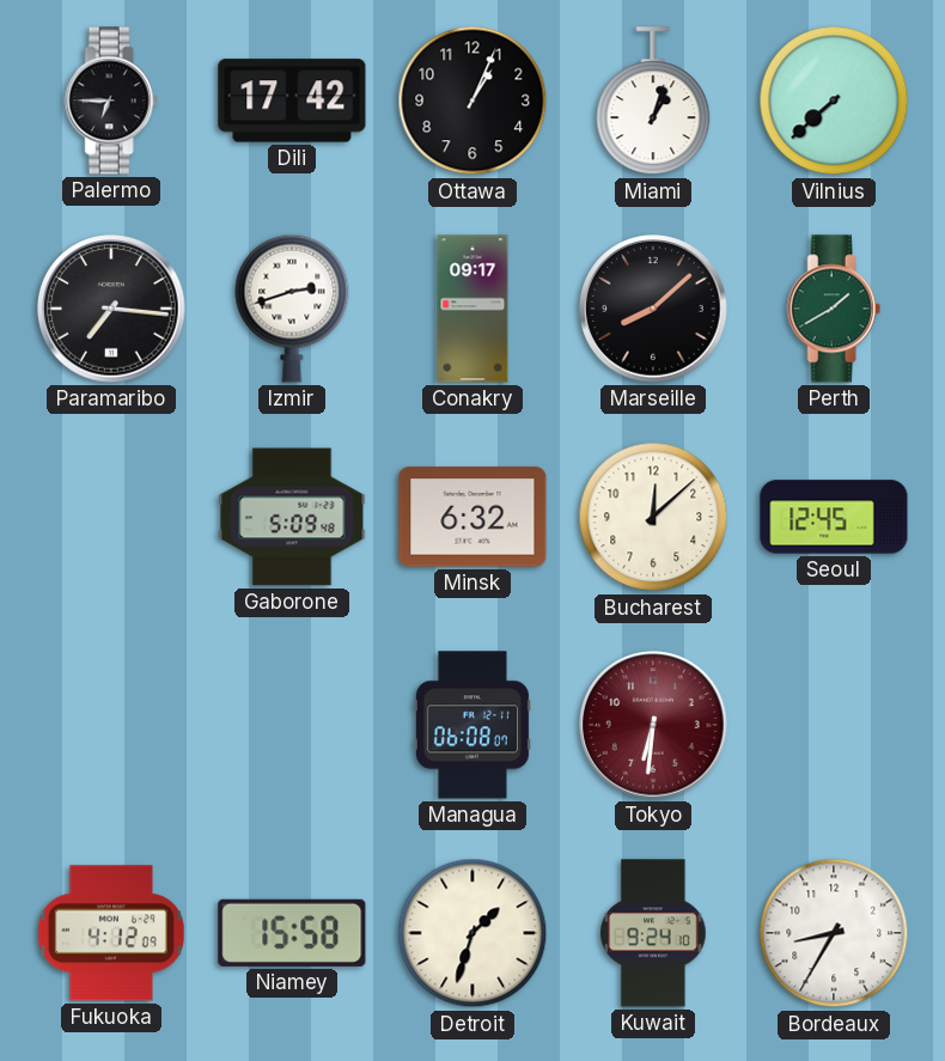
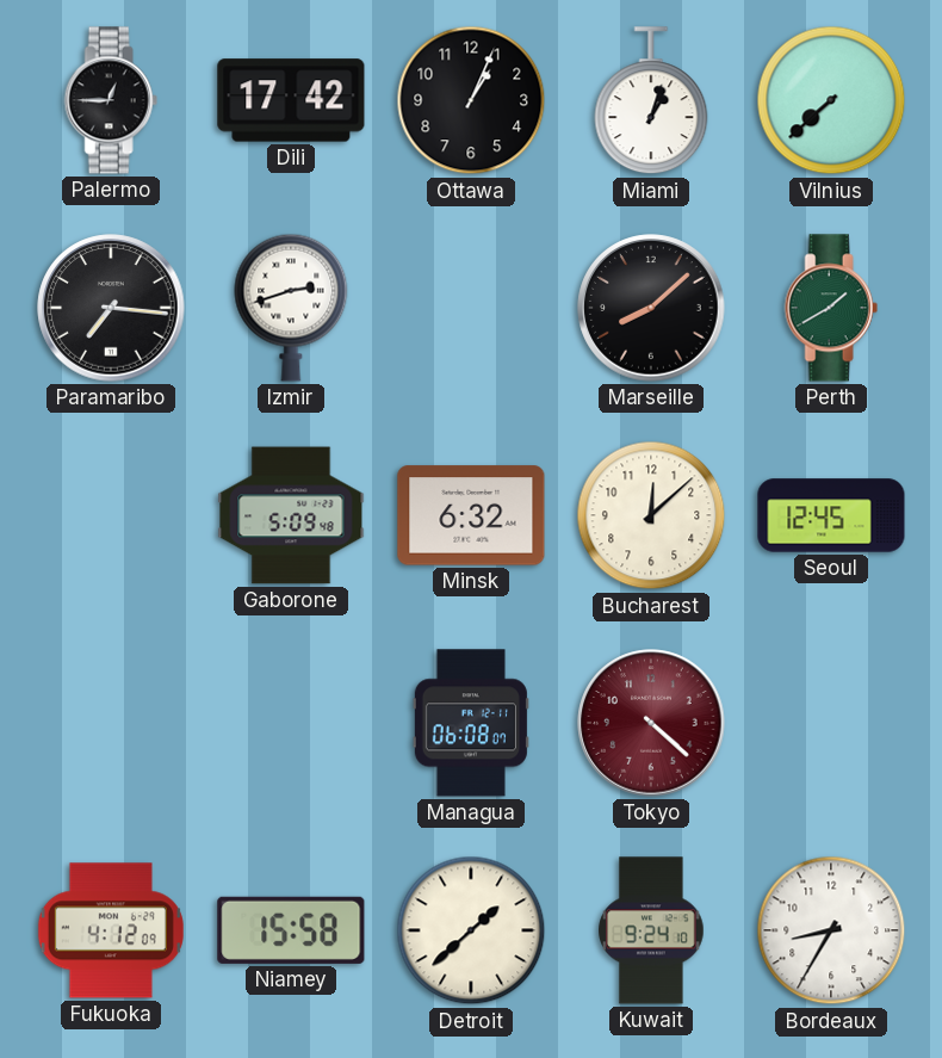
Palermo: 6:45 -> 12:45
Conakry: 09:17 -> none
Tokyo: 6:31 -> 4:22
Detroit: 1:33 -> 1:38
